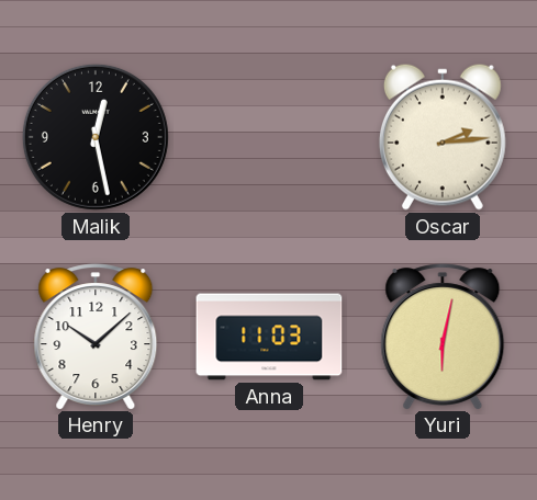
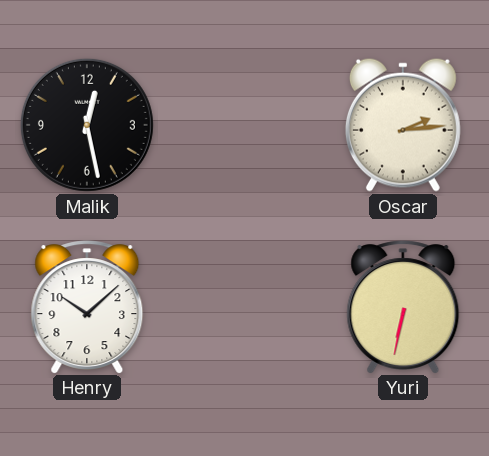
Anna: 11:03 -> none
Yuri: 6:02 -> 6:32
